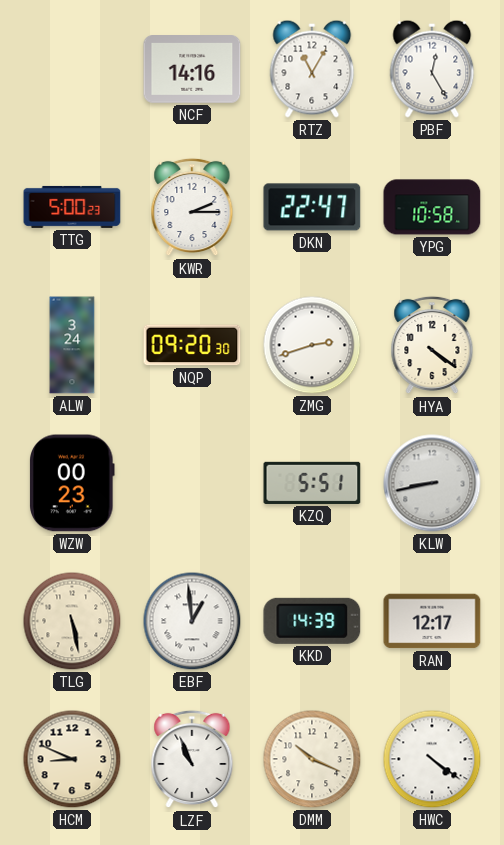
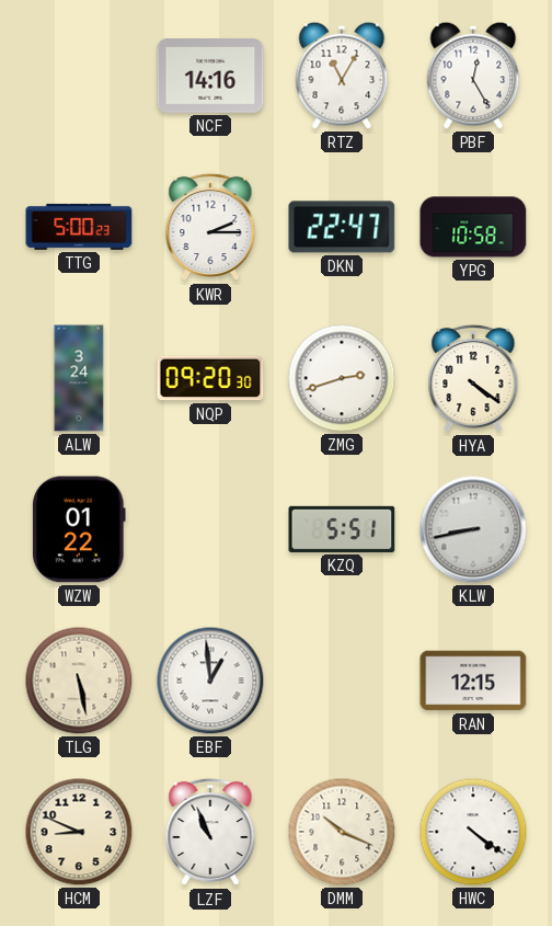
WZW: 00:23 -> 01:22
KKD: 14:39 -> none
RAN: 12:17 -> 12:15
